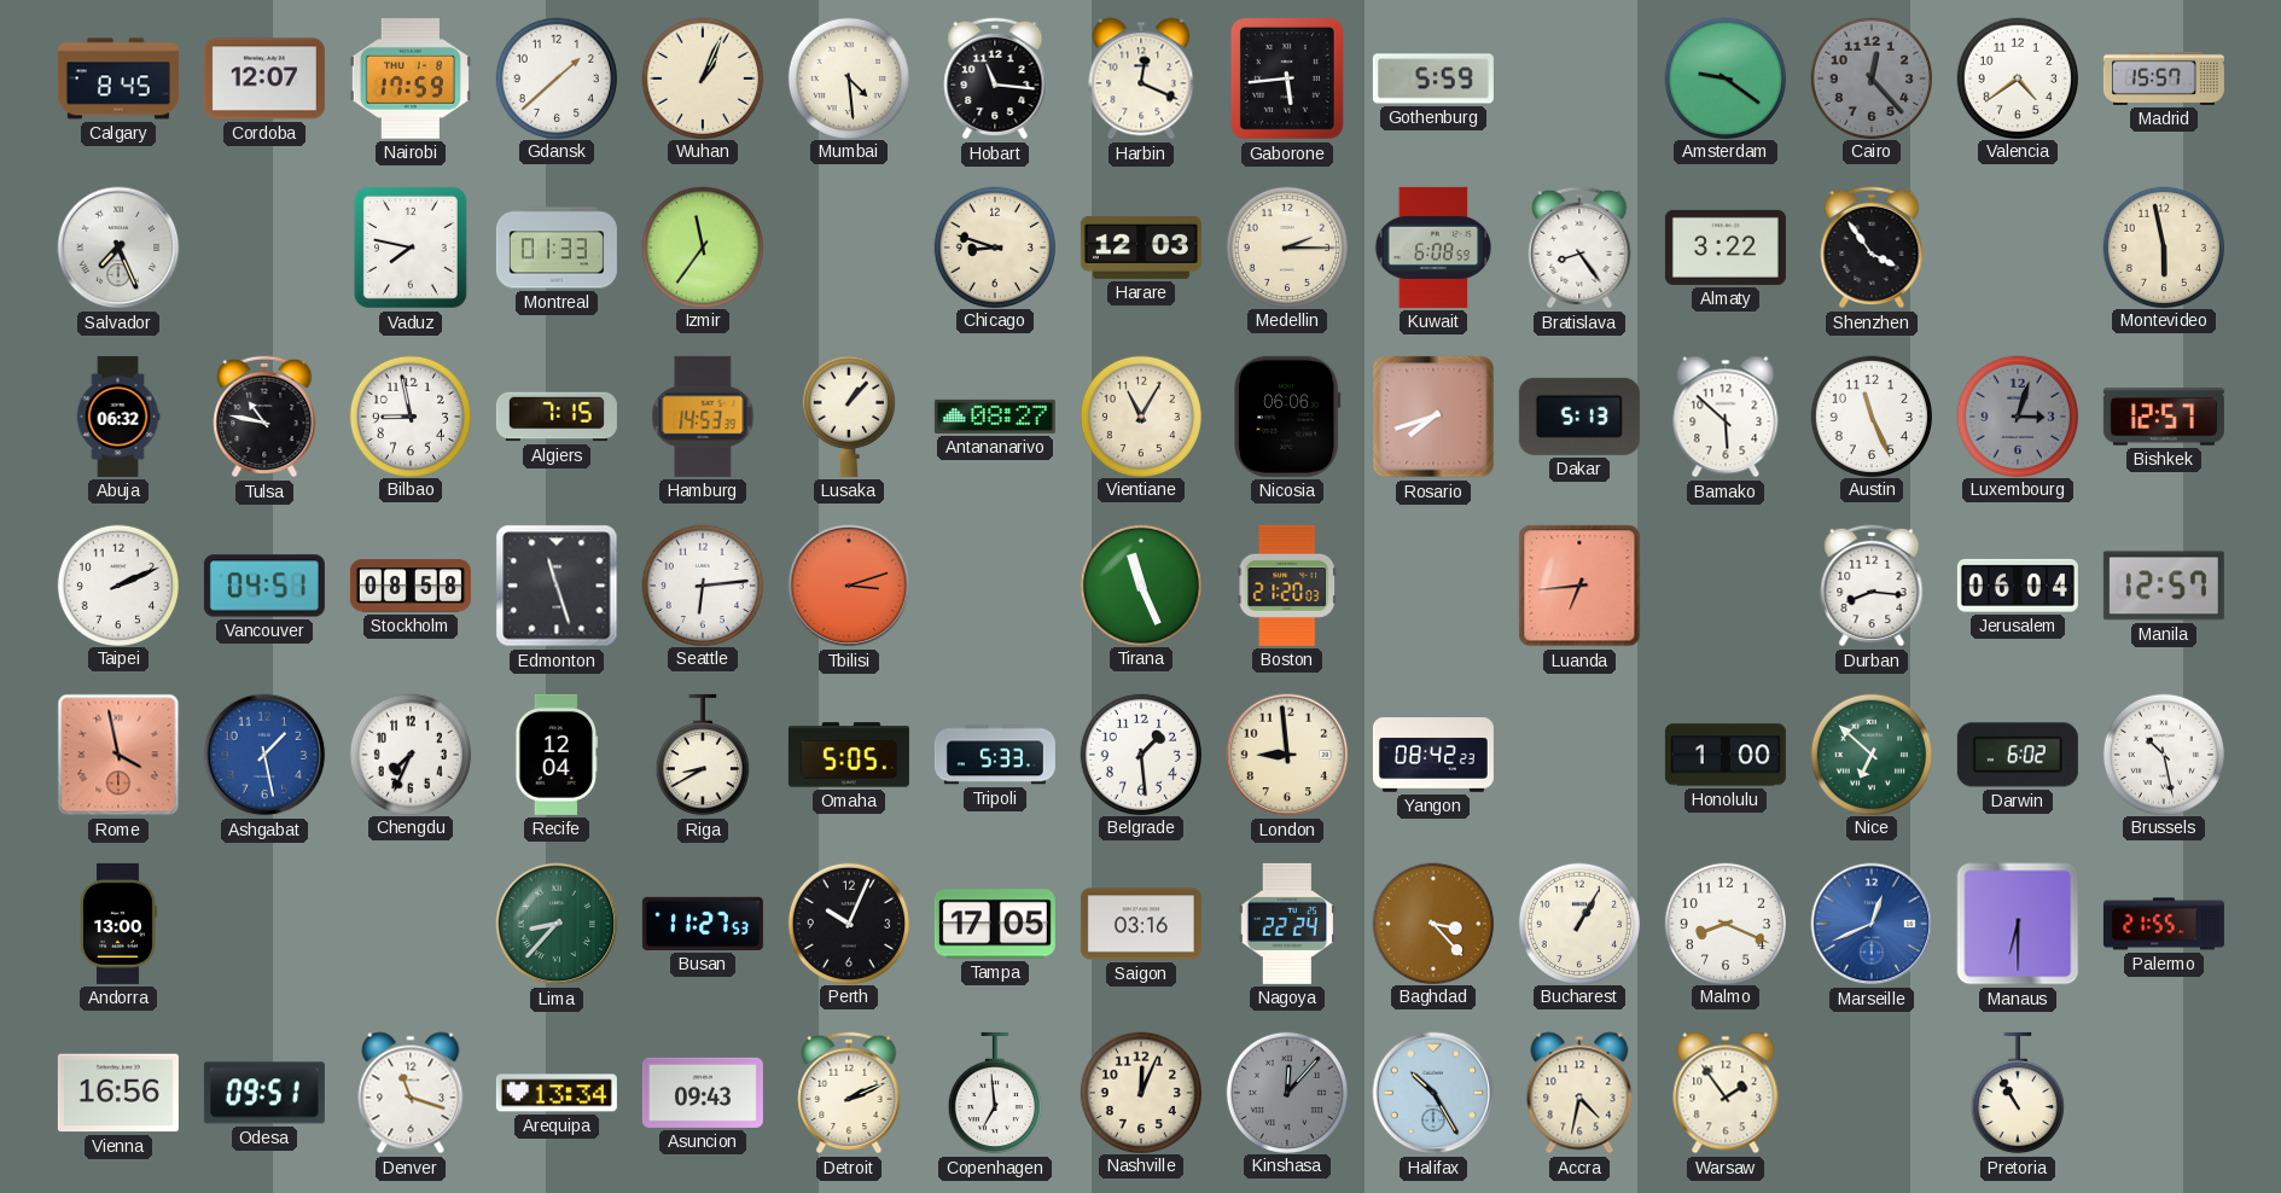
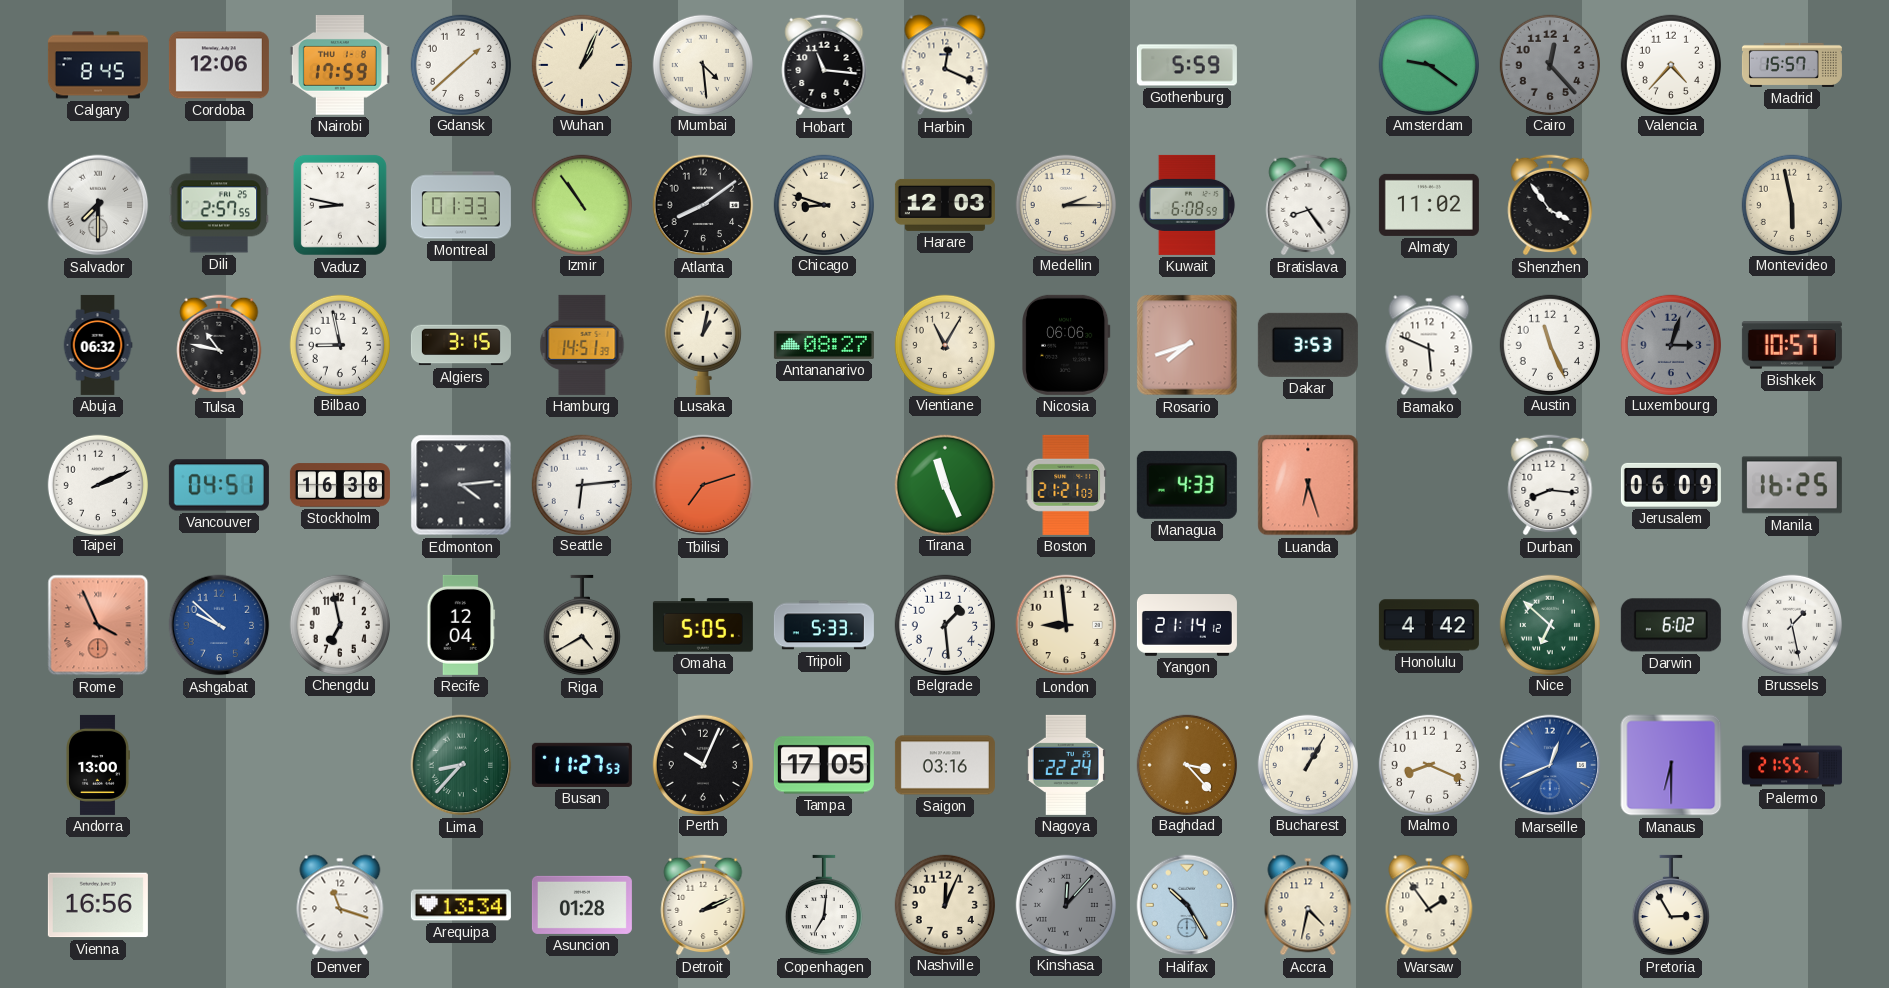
Cordoba: 12:07 -> 12:06
Gaborone: 5:44 -> none
Valencia: 4:39 -> 4:37
Salvador: 7:26 -> 7:30
Dili: none -> 2:57
Vaduz: 7:47 -> 8:47
Izmir: 11:36 -> 10:54
Atlanta: none -> 8:09
Almaty: 3:22 -> 11:02
Algiers: 7:15 -> 3:15
Hamburg: 14:53 -> 14:51
Lusaka: 1:07 -> 1:02
Dakar: 5:13 -> 3:53
Bamako: 5:52 -> 5:49
Bishkek: 12:57 -> 10:57
Stockholm: 08:58 -> 16:38
Edmonton: 11:27 -> 4:14
Tbilisi: 3:12 -> 7:12
Boston: 21:20 -> 21:21
Managua: none -> 4:33
Luanda: 6:44 -> 6:27
Jerusalem: 06:04 -> 06:09
Manila: 12:57 -> 16:25
Rome: 3:58 -> 3:56
Ashgabat: 1:28 -> 9:52
Chengdu: 7:34 -> 6:58
Riga: 8:40 -> 4:40
Yangon: 08:42 -> 21:14
Honolulu: 1:00 -> 4:42
Brussels: 10:28 -> 1:28
Odesa: 09:51 -> none
Asuncion: 09:43 -> 01:28
Copenhagen: 6:59 -> 7:01
Pretoria: 10:55 -> 2:55
